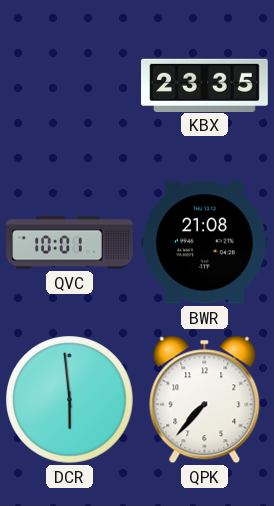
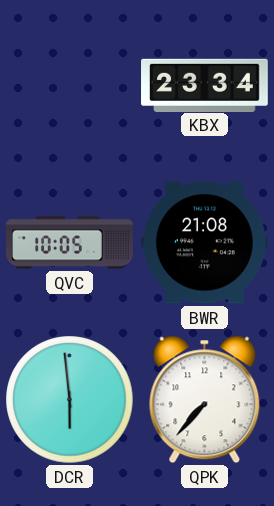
KBX: 23:35 -> 23:34
QVC: 10:01 -> 10:05
